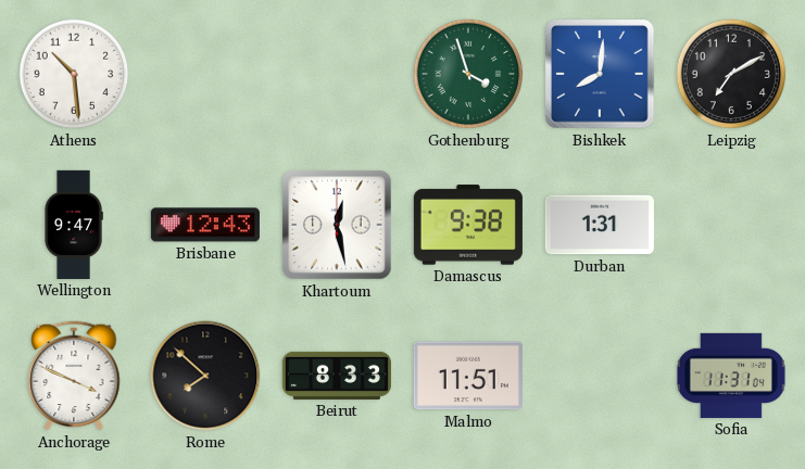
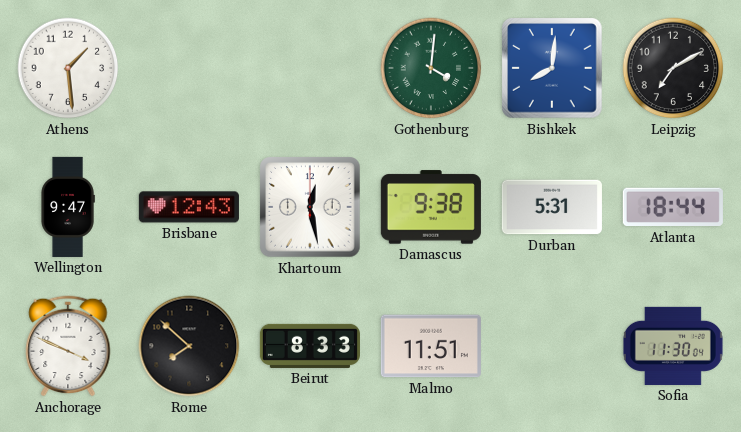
Athens: 10:29 -> 1:29
Gothenburg: 3:57 -> 4:01
Durban: 1:31 -> 5:31
Atlanta: none -> 18:44
Sofia: 11:31 -> 11:30
